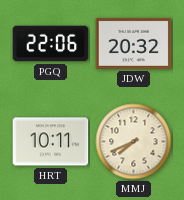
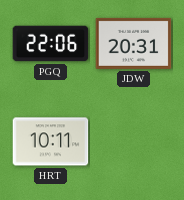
JDW: 20:32 -> 20:31
MMJ: 7:41 -> none
